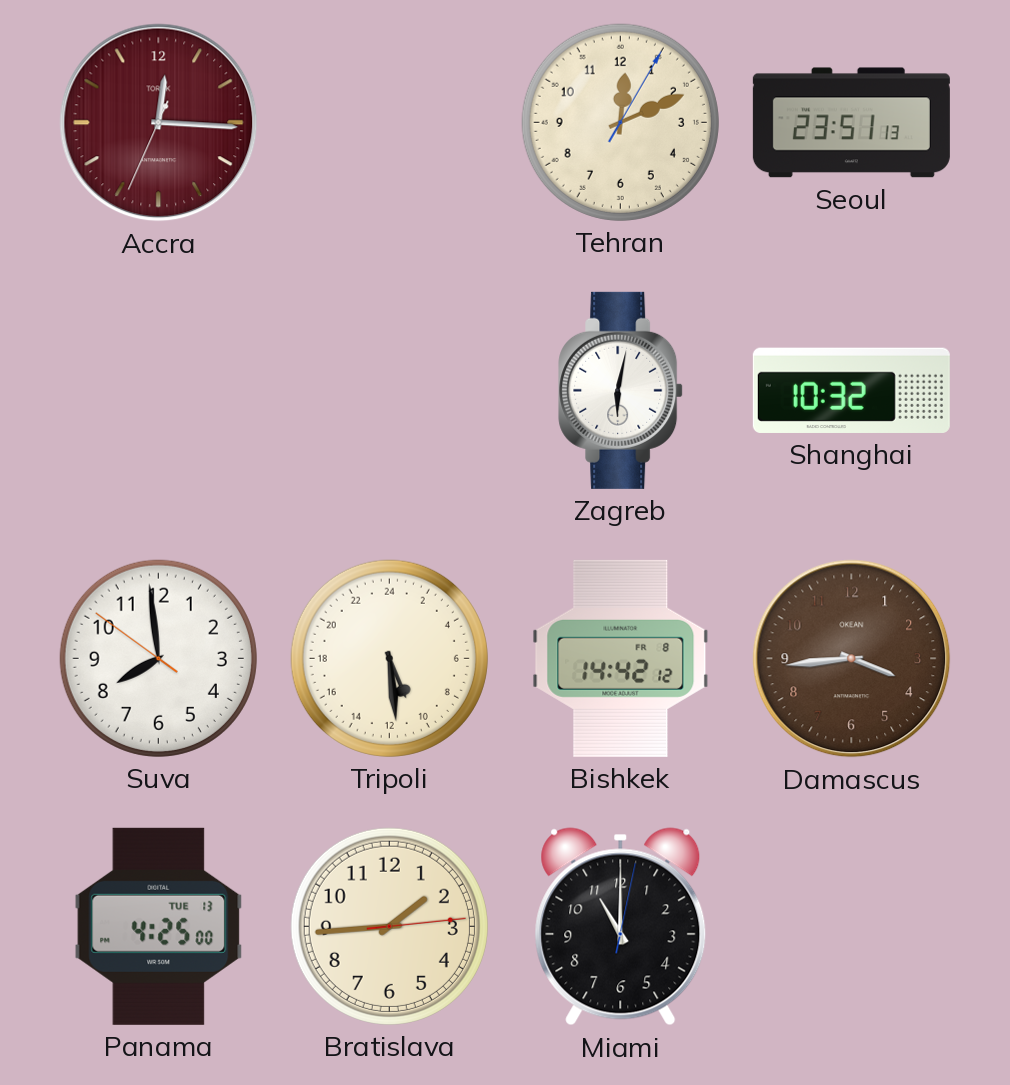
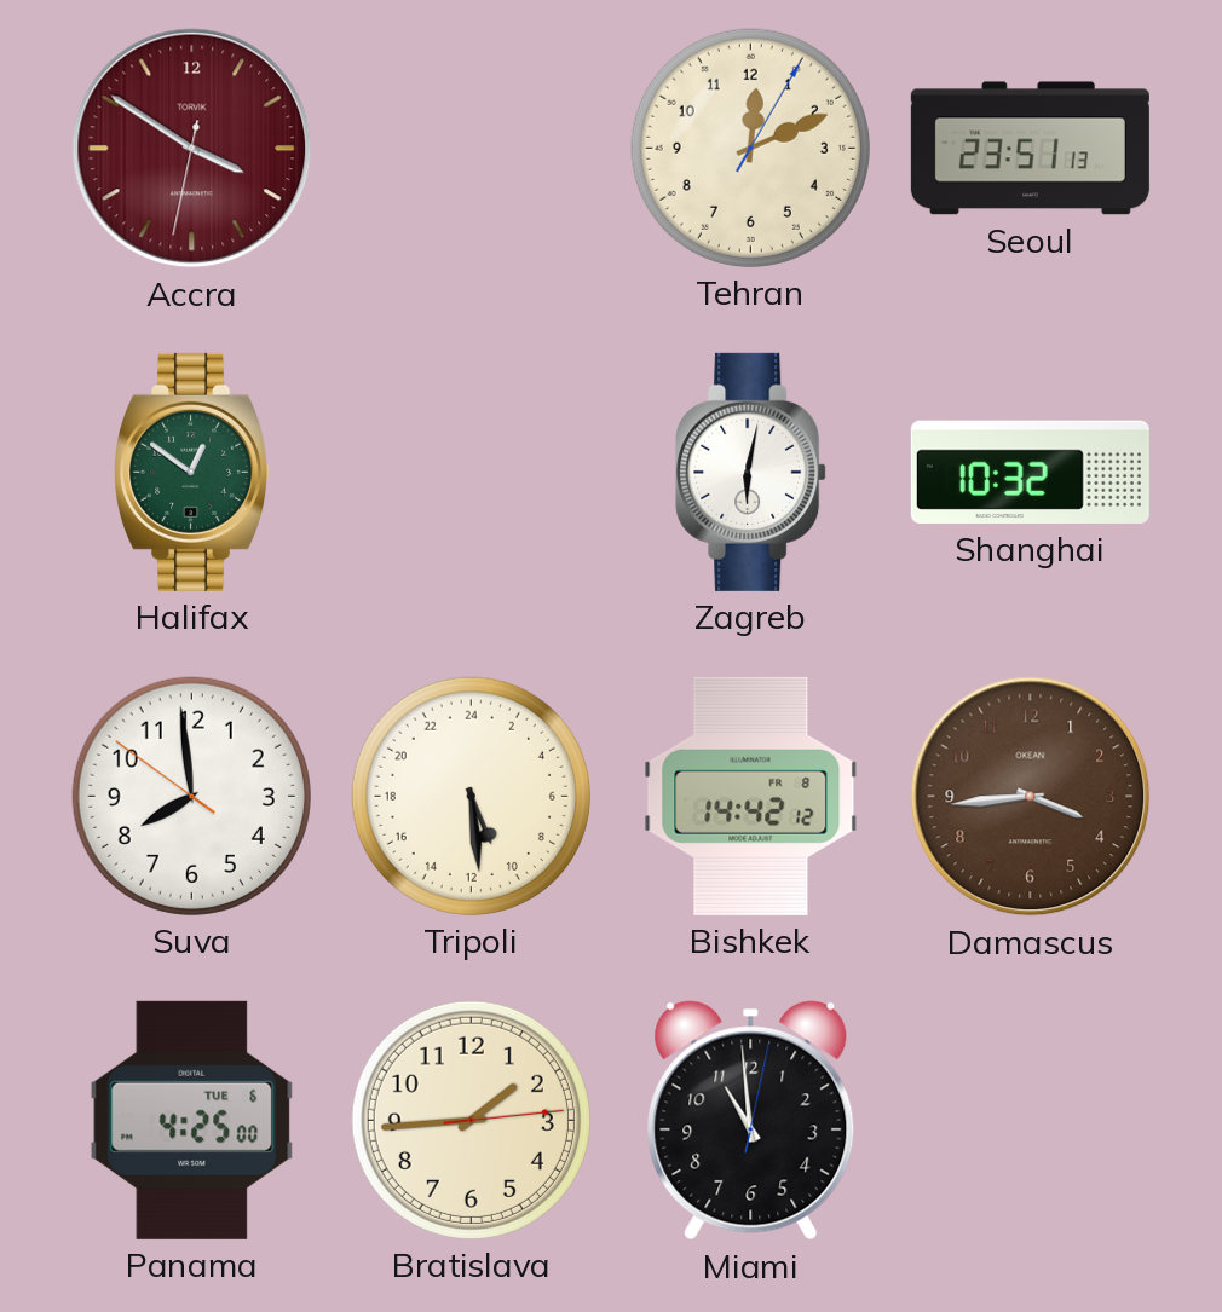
Accra: 12:15 -> 3:50
Halifax: none -> 12:51
Panama date: TUE 13 -> TUE 6
Miami: 11:00 -> 10:59
